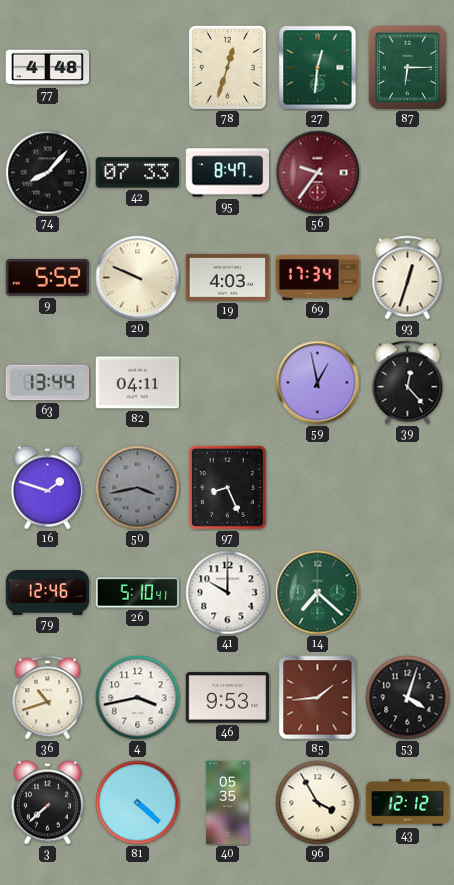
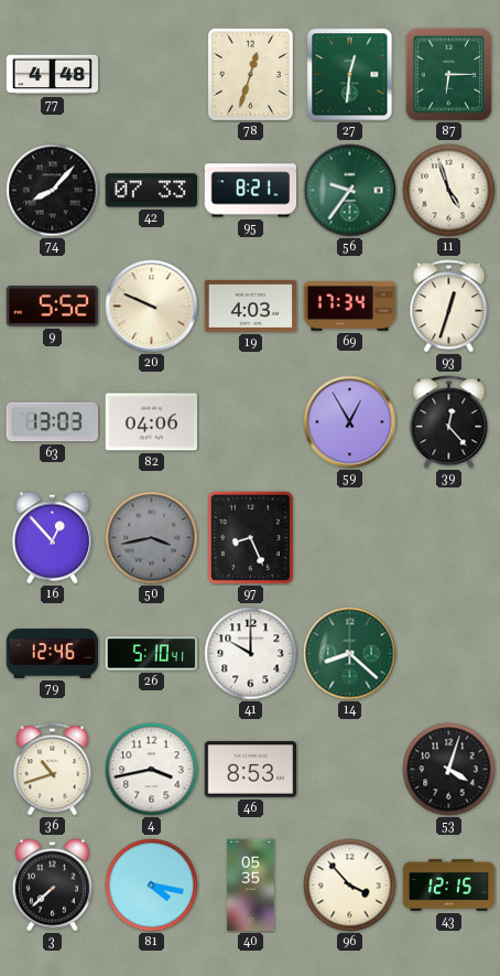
95: 8:47 -> 8:21
56 dial: burgundy -> green
11: none -> 4:57
63: 13:44 -> 13:03
82: 04:11 -> 04:06
59: 12:58 -> 12:55
16: 1:48 -> 12:53
14: 7:22 -> 8:22
46: 9:53 -> 8:53
85: 1:44 -> none
81: 4:22 -> 4:17
96: 3:55 -> 3:53
43: 12:12 -> 12:15
